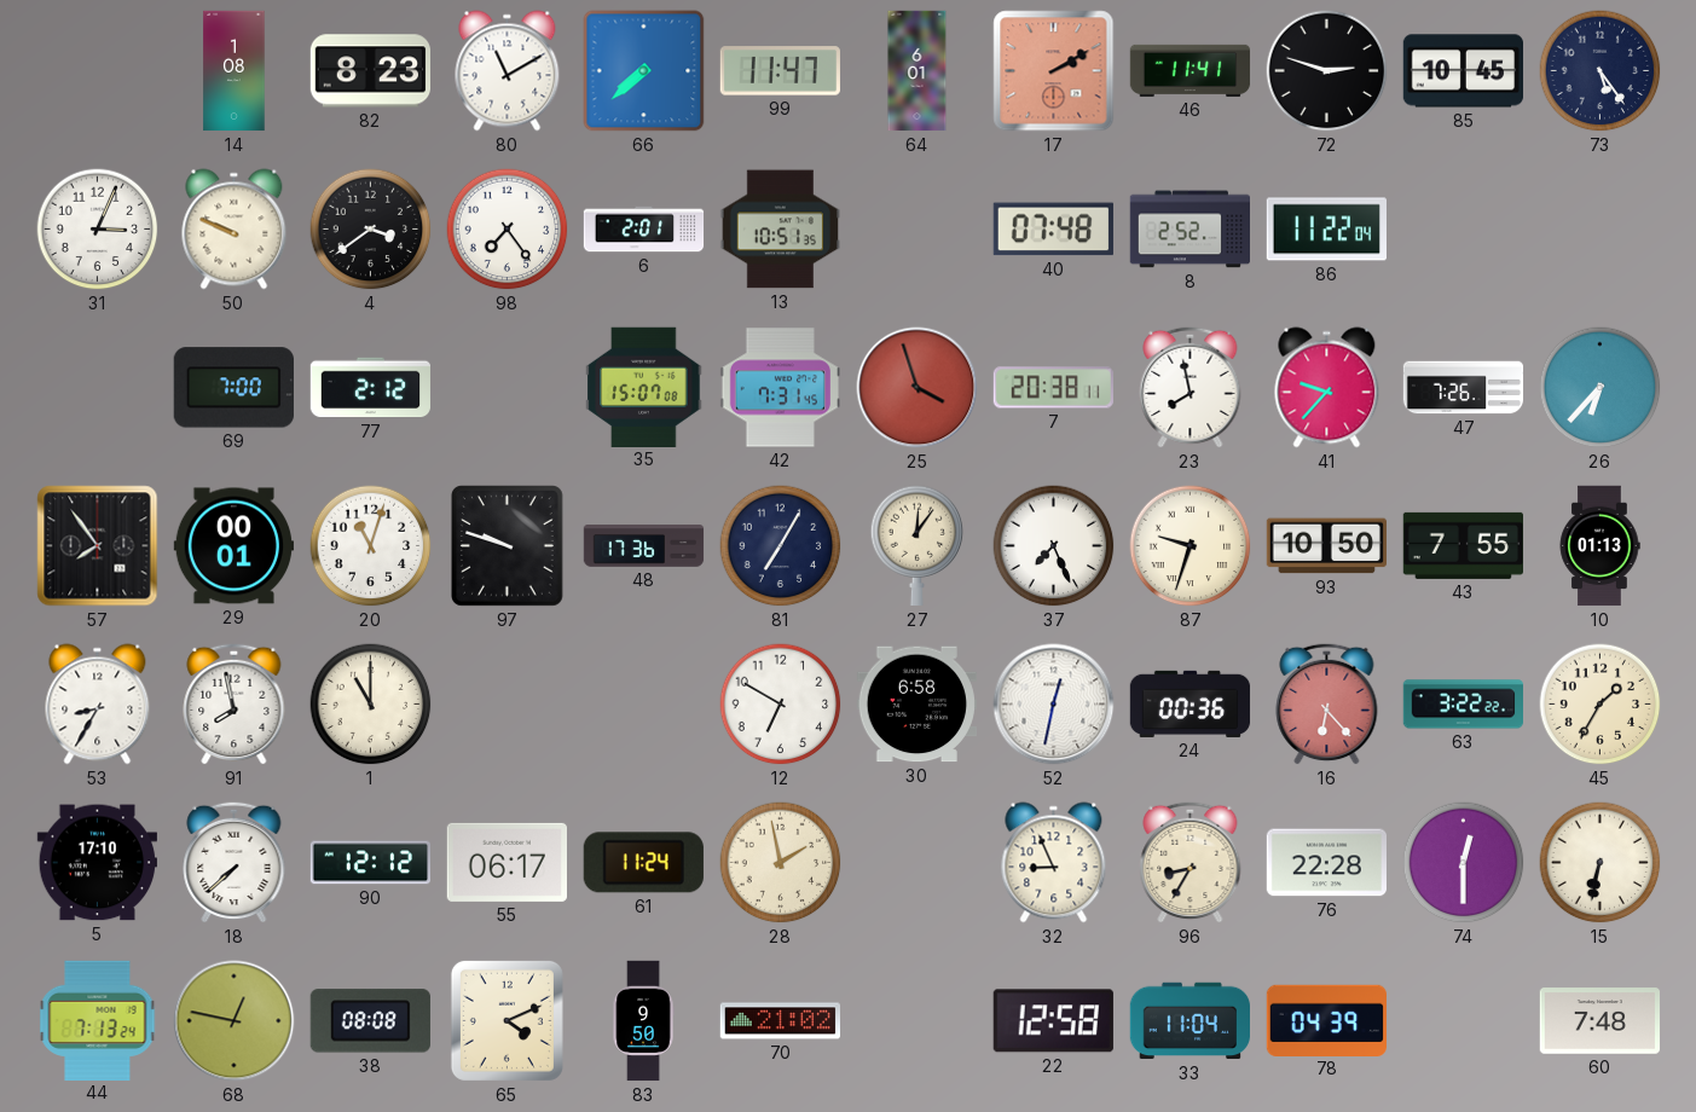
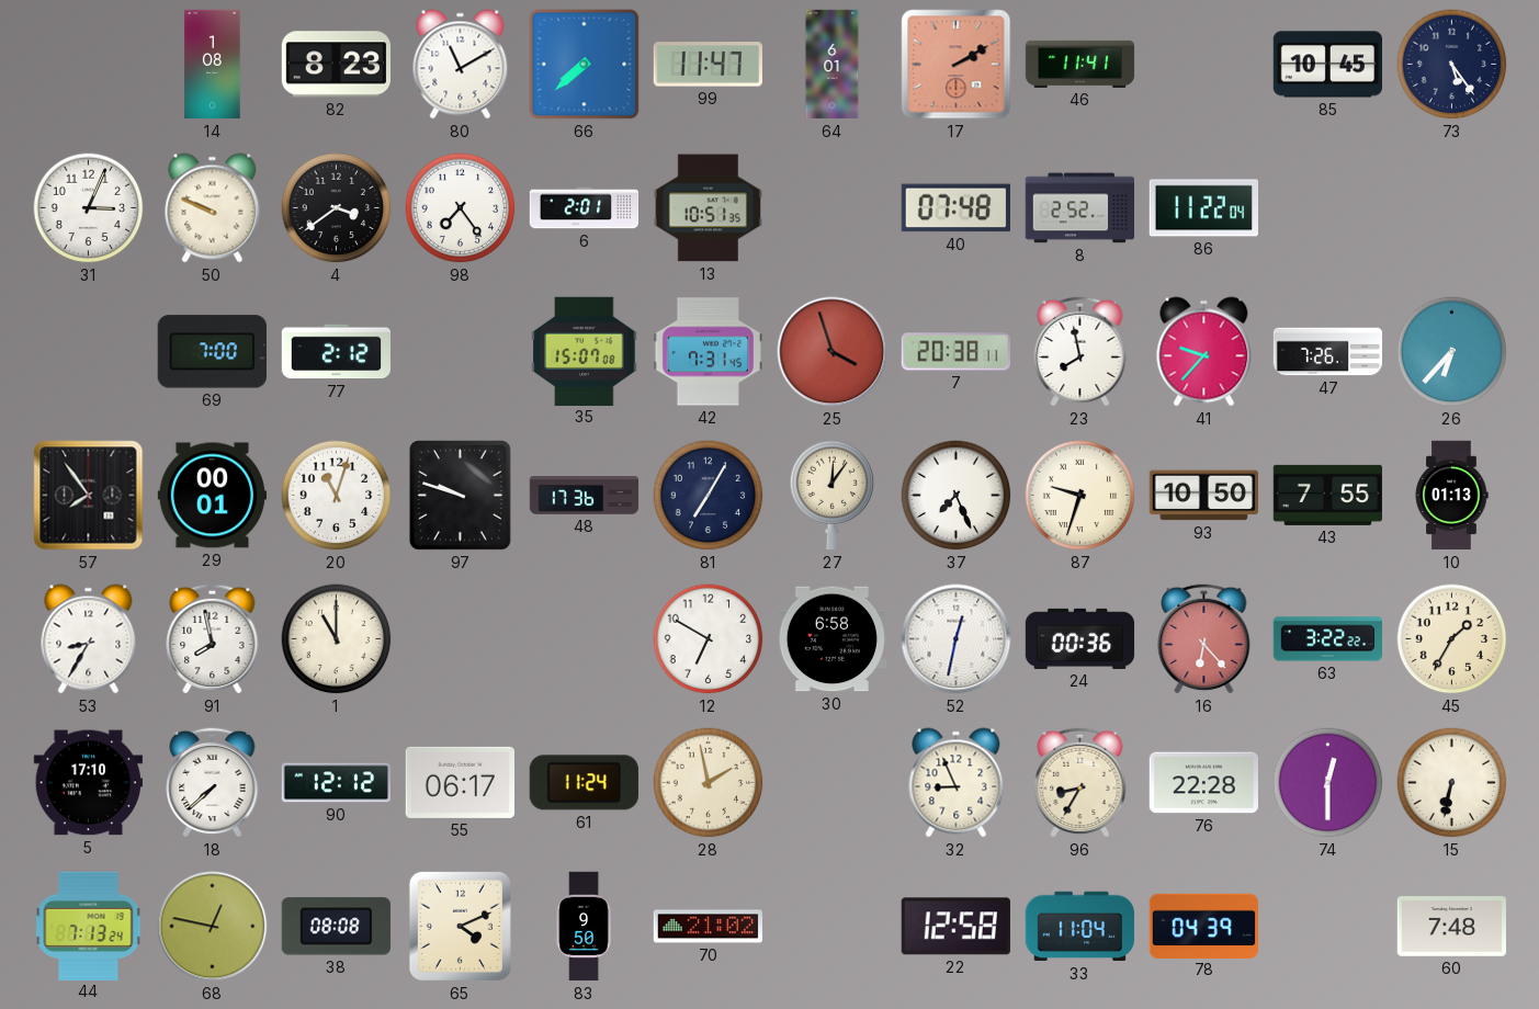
72: 2:48 -> none
